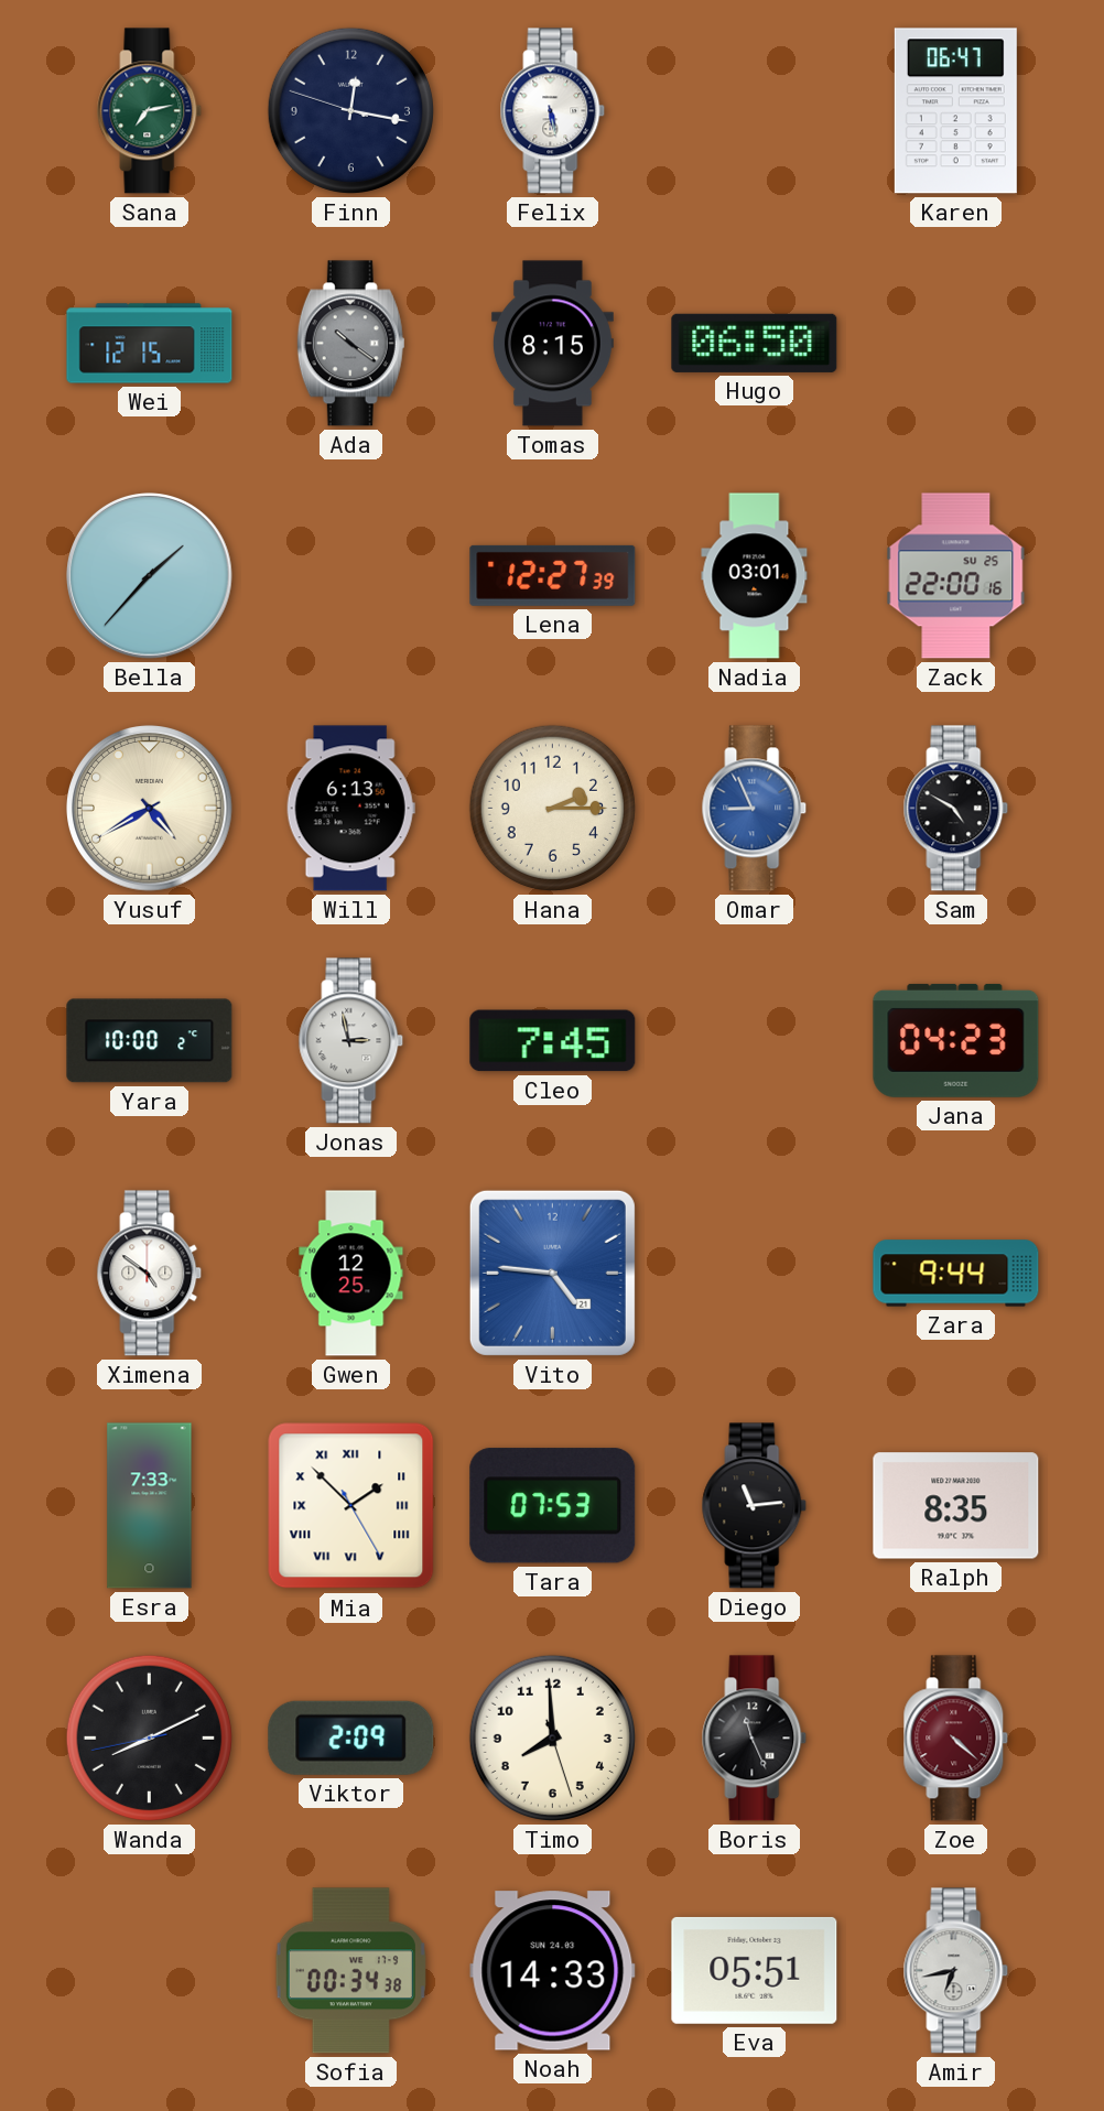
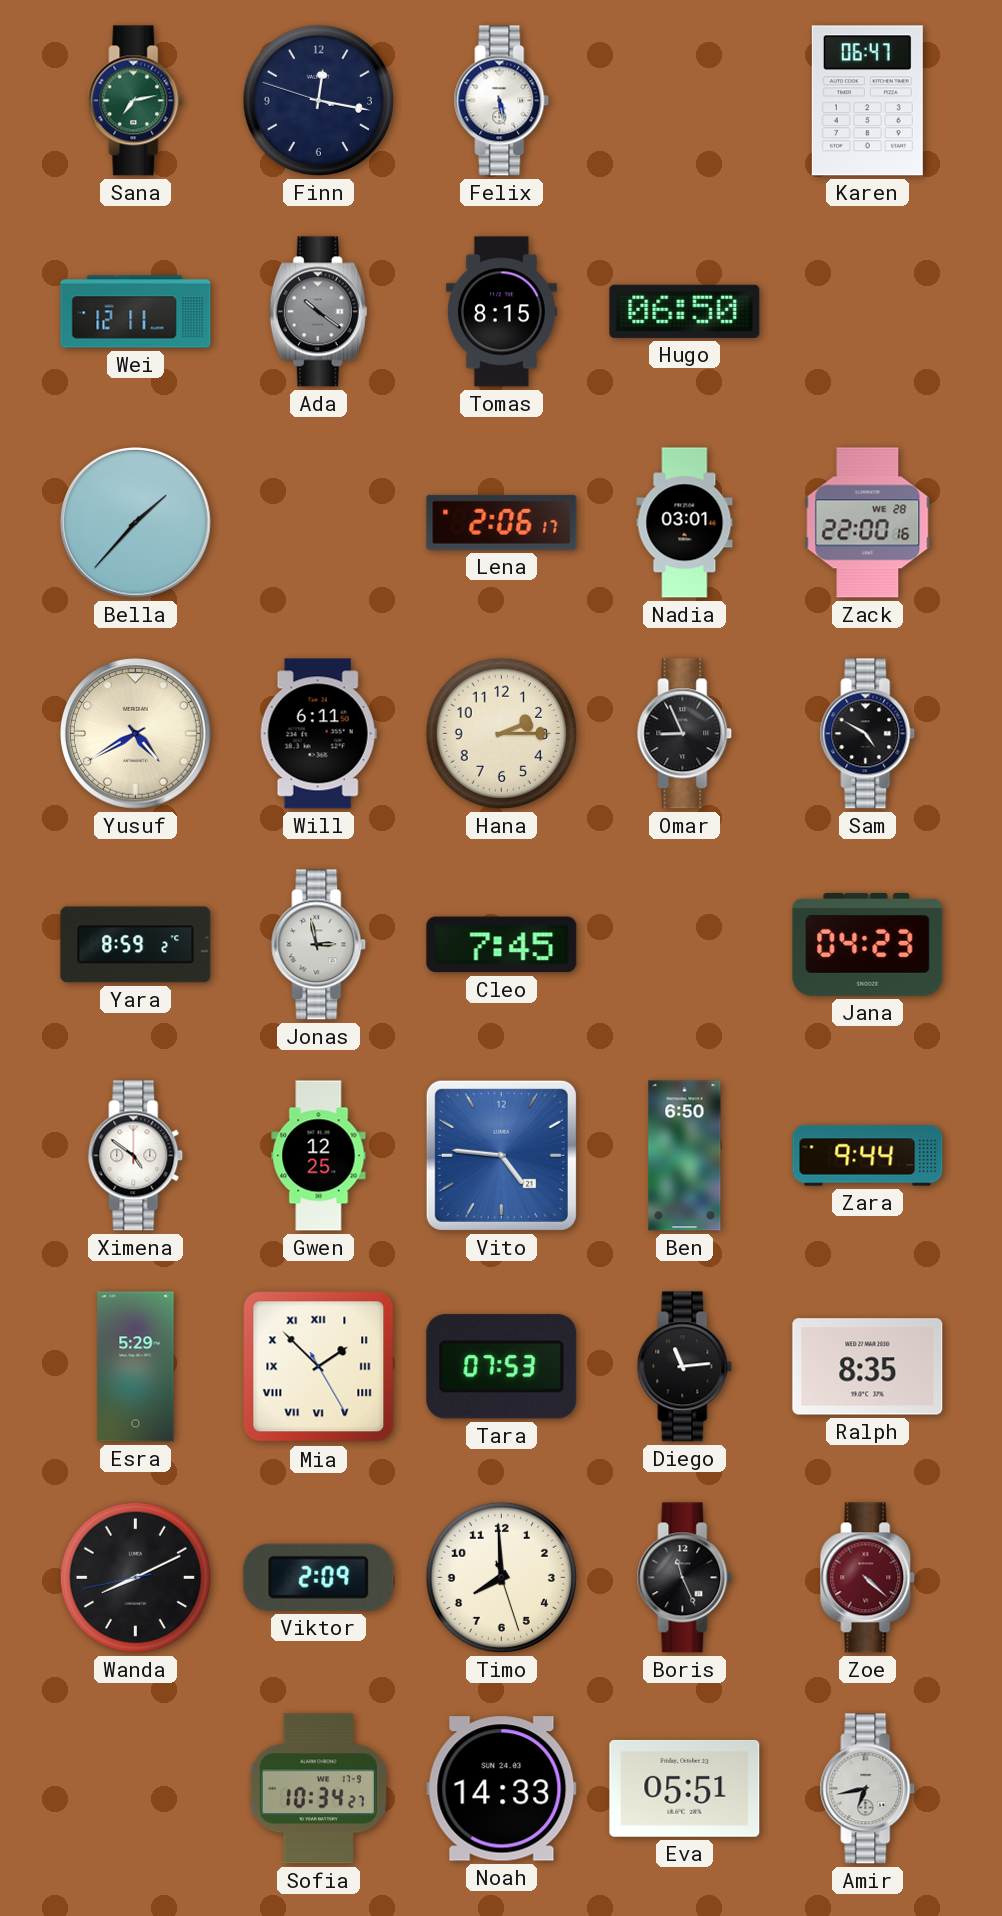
Wei: 12:15 -> 12:11
Lena: 12:27 -> 2:06
Zack date: SU 25 -> WE 28
Will: 6:13 -> 6:11
Omar dial: blue -> black
Yara: 10:00 -> 8:59
Ben: none -> 6:50
Esra: 7:33 -> 5:29
Sofia: 00:34 -> 10:34
